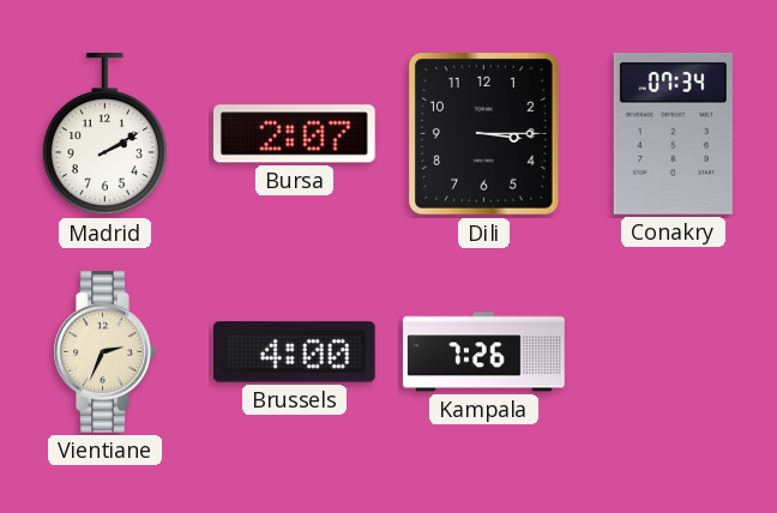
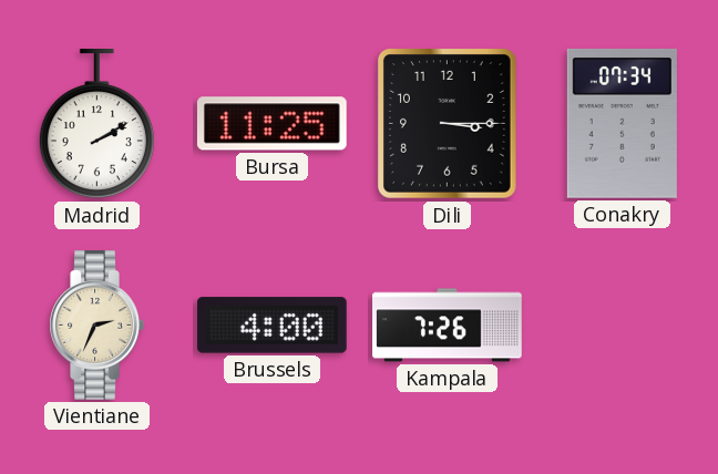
Bursa: 2:07 -> 11:25
